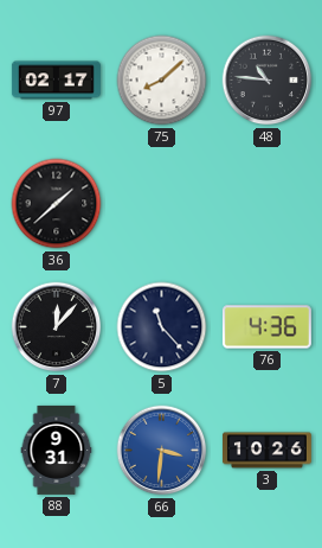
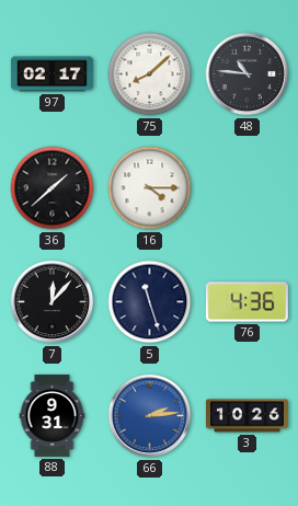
16: none -> 4:15
5: 11:23 -> 11:27
66: 3:31 -> 2:14
